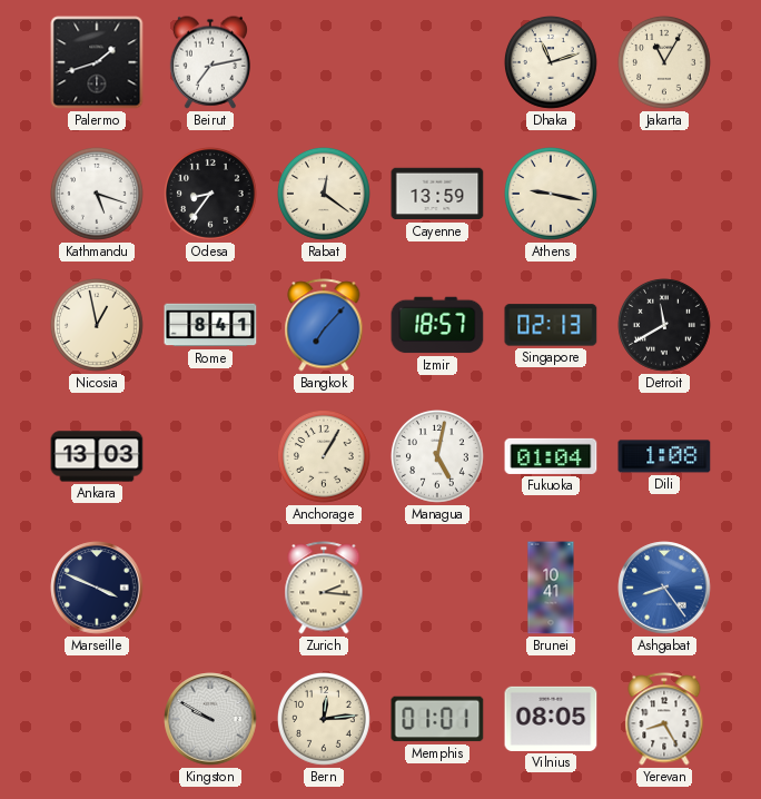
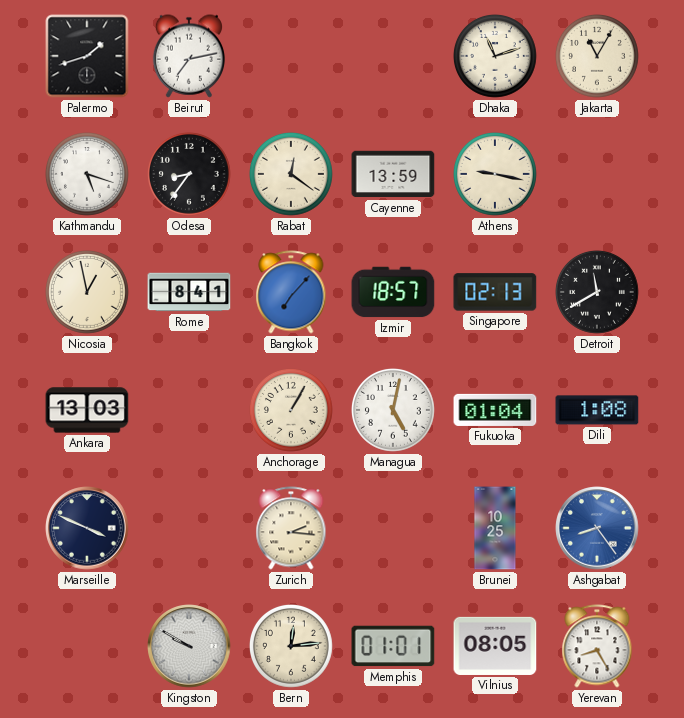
Brunei: 10:41 -> 10:25
